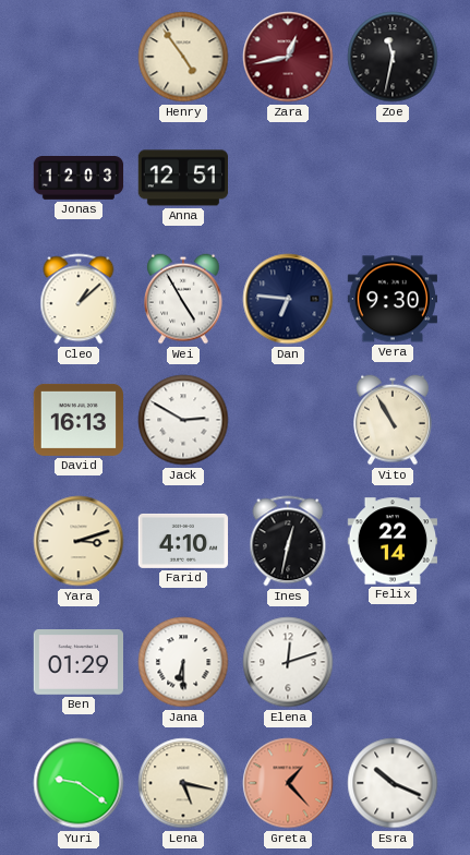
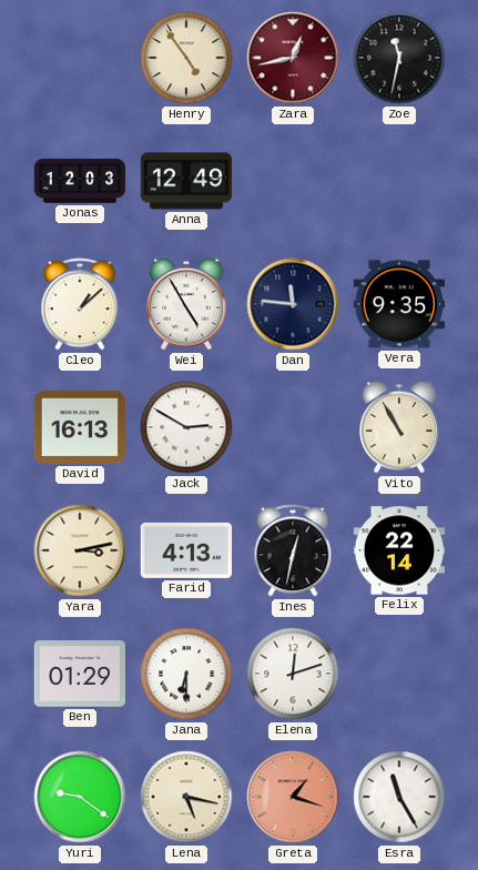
Anna: 12:51 -> 12:49
Dan: 6:46 -> 11:46
Vera: 9:30 -> 9:35
Yara: 3:12 -> 3:13
Farid: 4:10 -> 4:13
Greta: 1:23 -> 1:18
Esra: 10:19 -> 11:25
